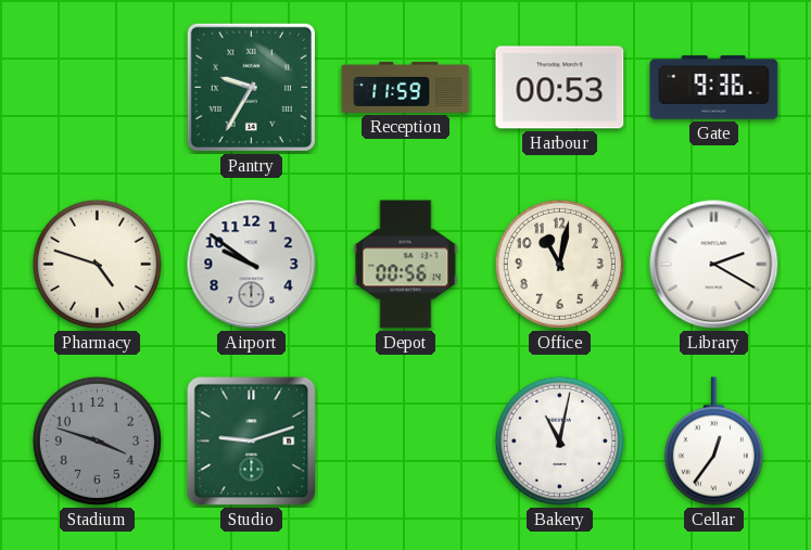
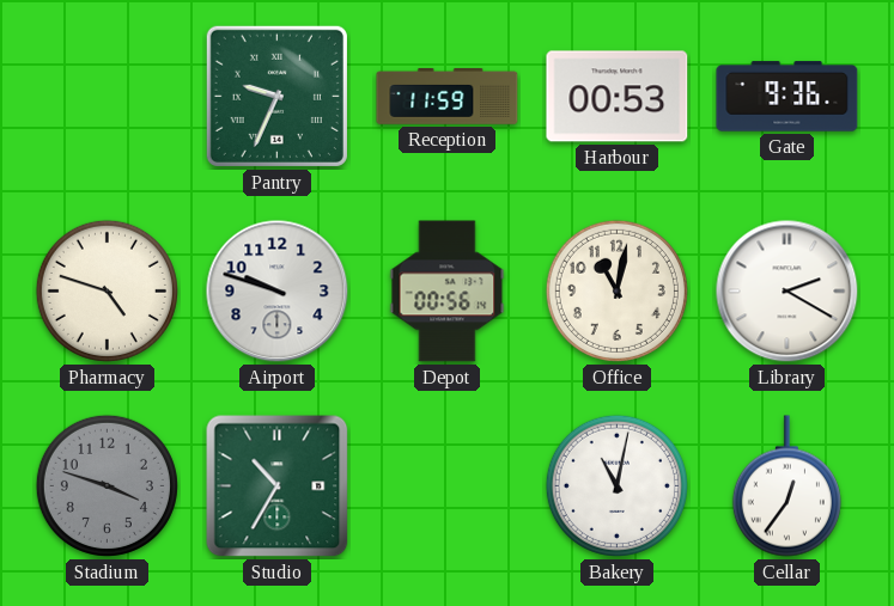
Pantry: 9:35 -> 9:34
Airport: 9:51 -> 9:48
Studio: 9:12 -> 10:35
